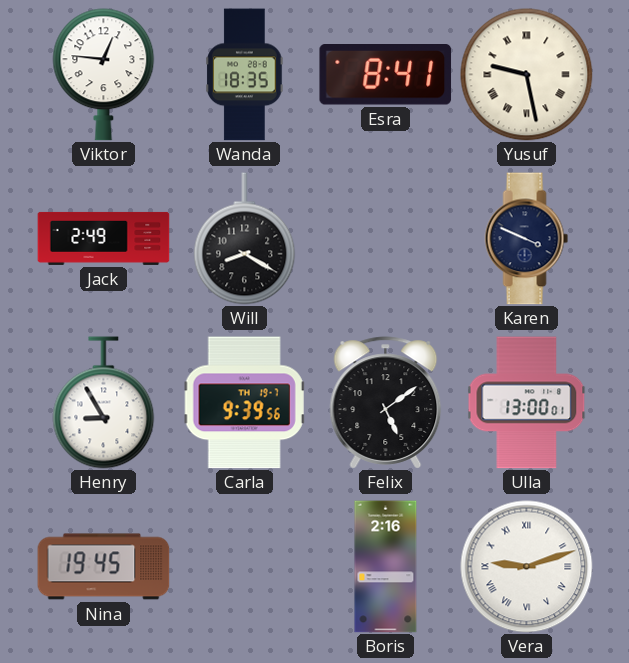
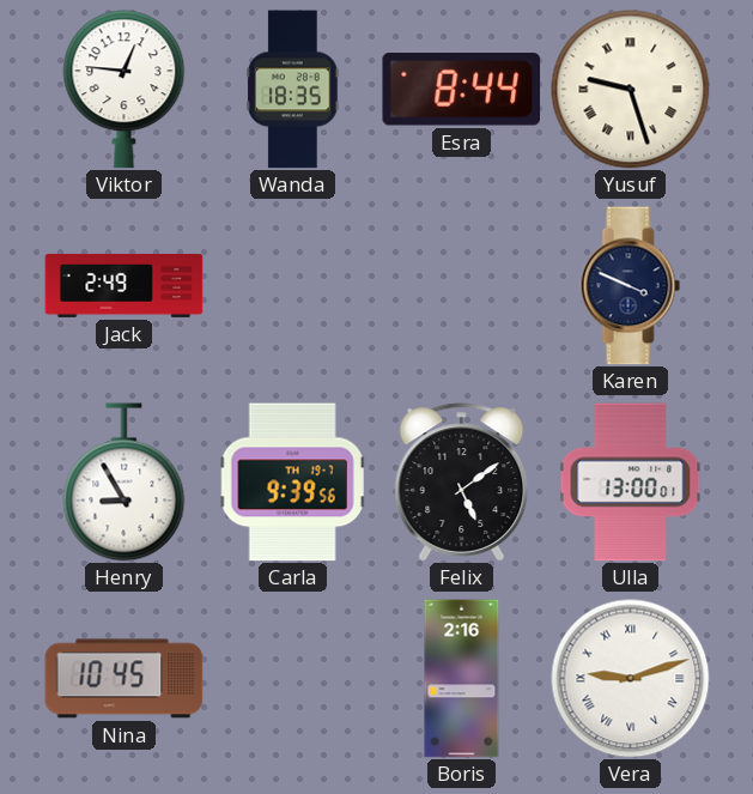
Esra: 8:41 -> 8:44
Yusuf: 9:28 -> 9:27
Will: 8:20 -> none
Nina: 19:45 -> 10:45
